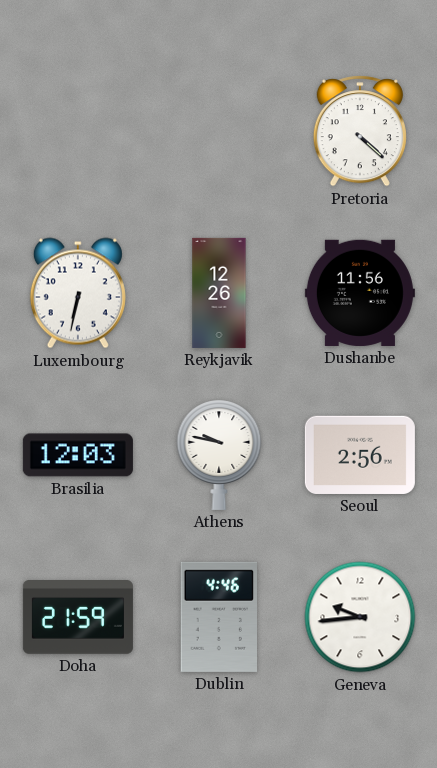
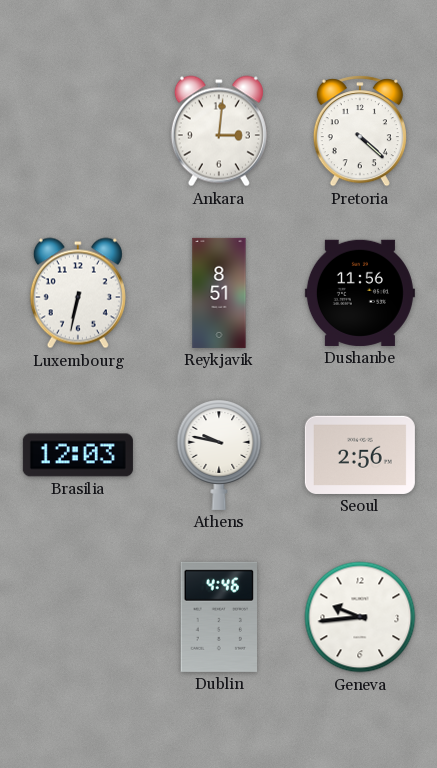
Ankara: none -> 3:01
Reykjavik: 12:26 -> 8:51
Doha: 21:59 -> none
